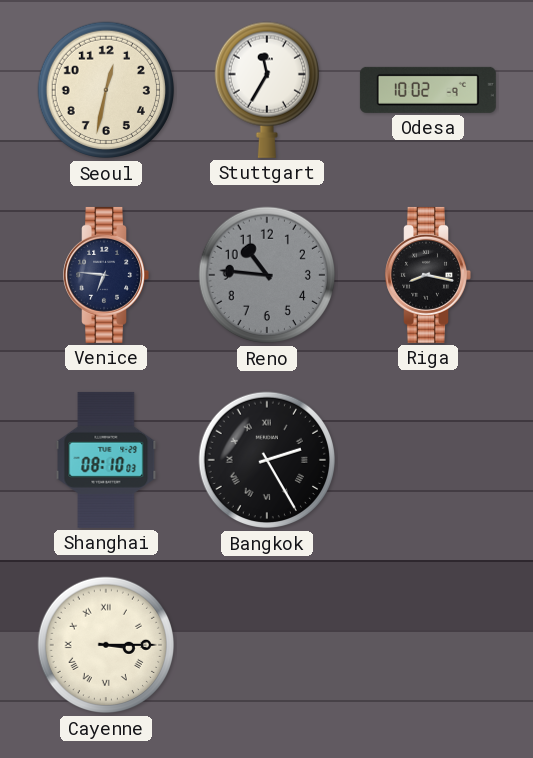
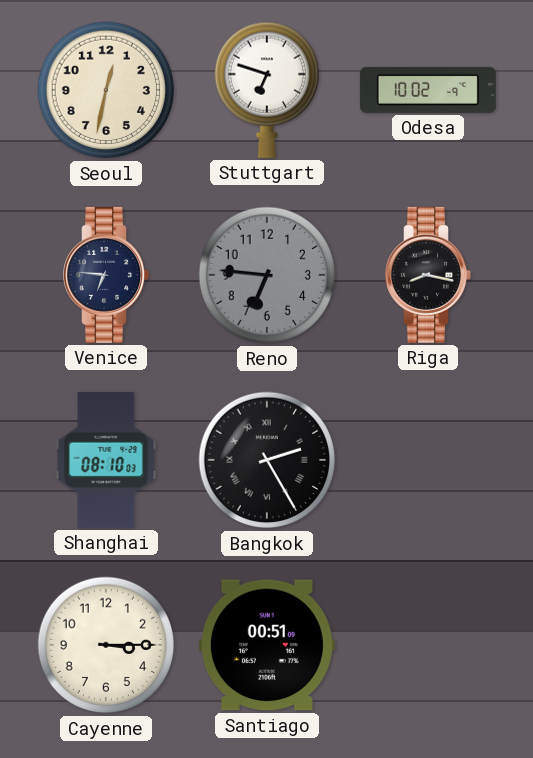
Stuttgart: 11:35 -> 6:48
Reno: 10:46 -> 6:46
Cayenne numerals: Roman -> Arabic
Santiago: none -> 00:51
